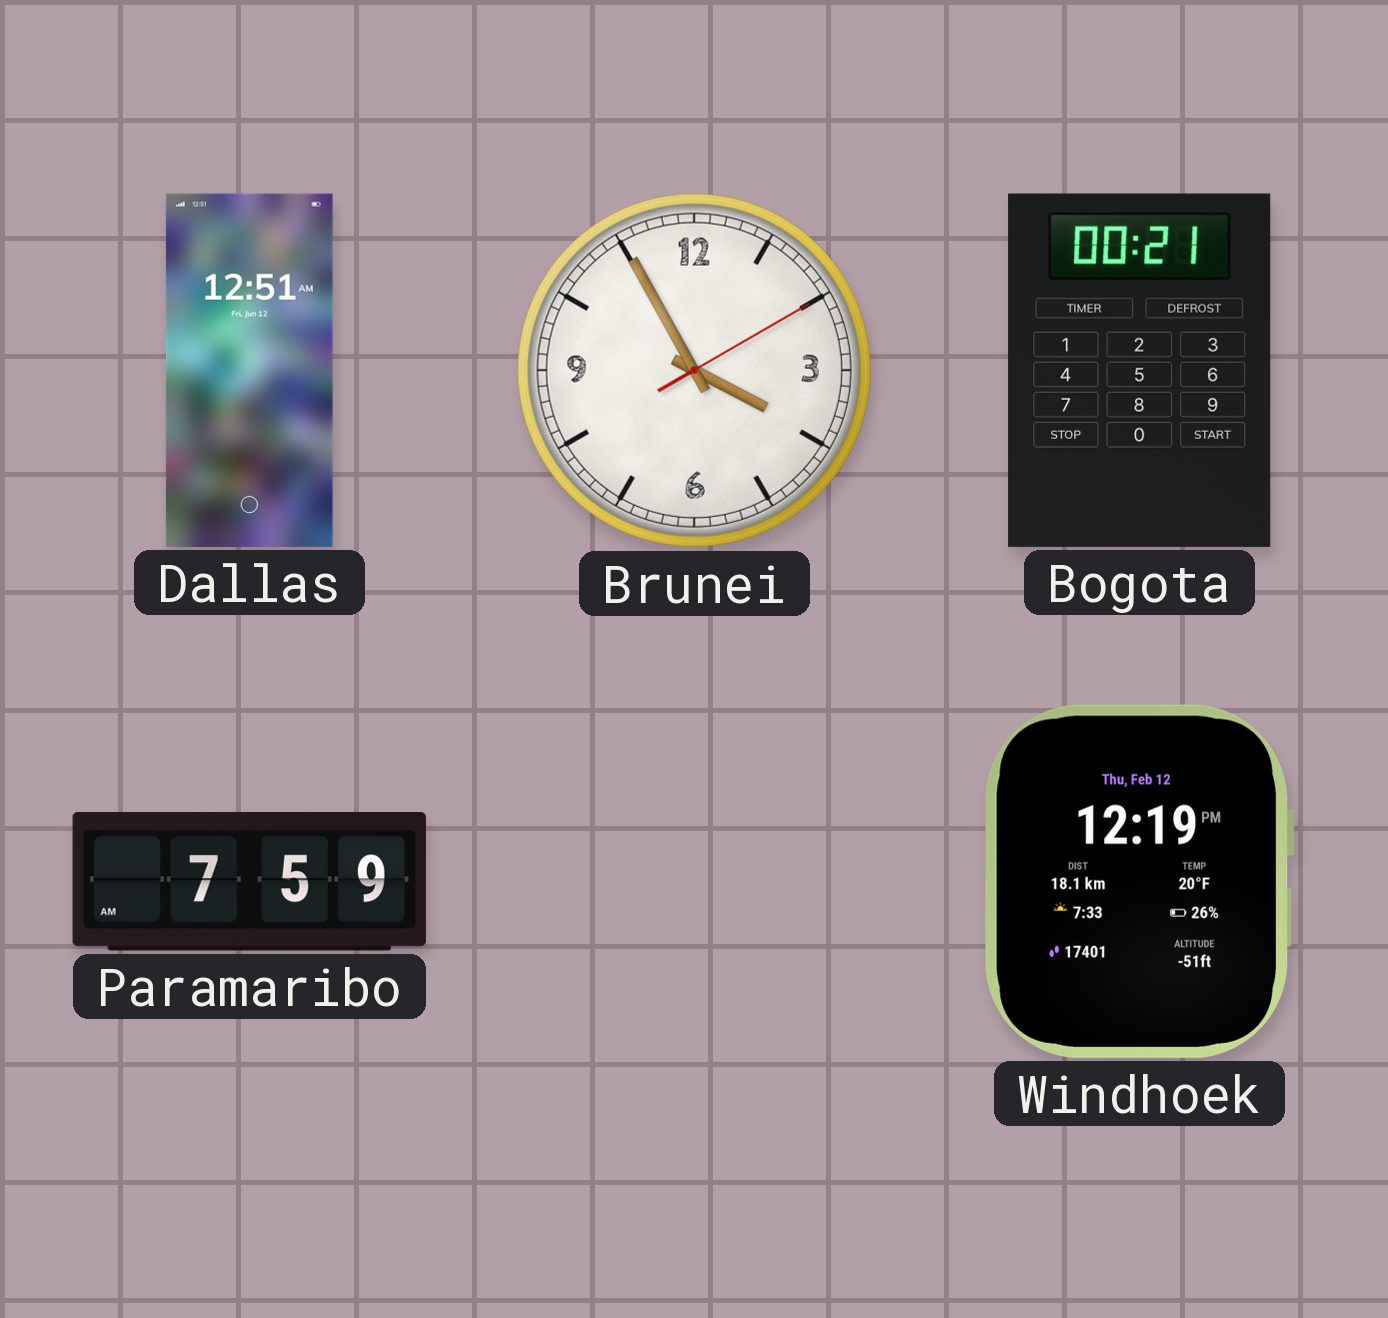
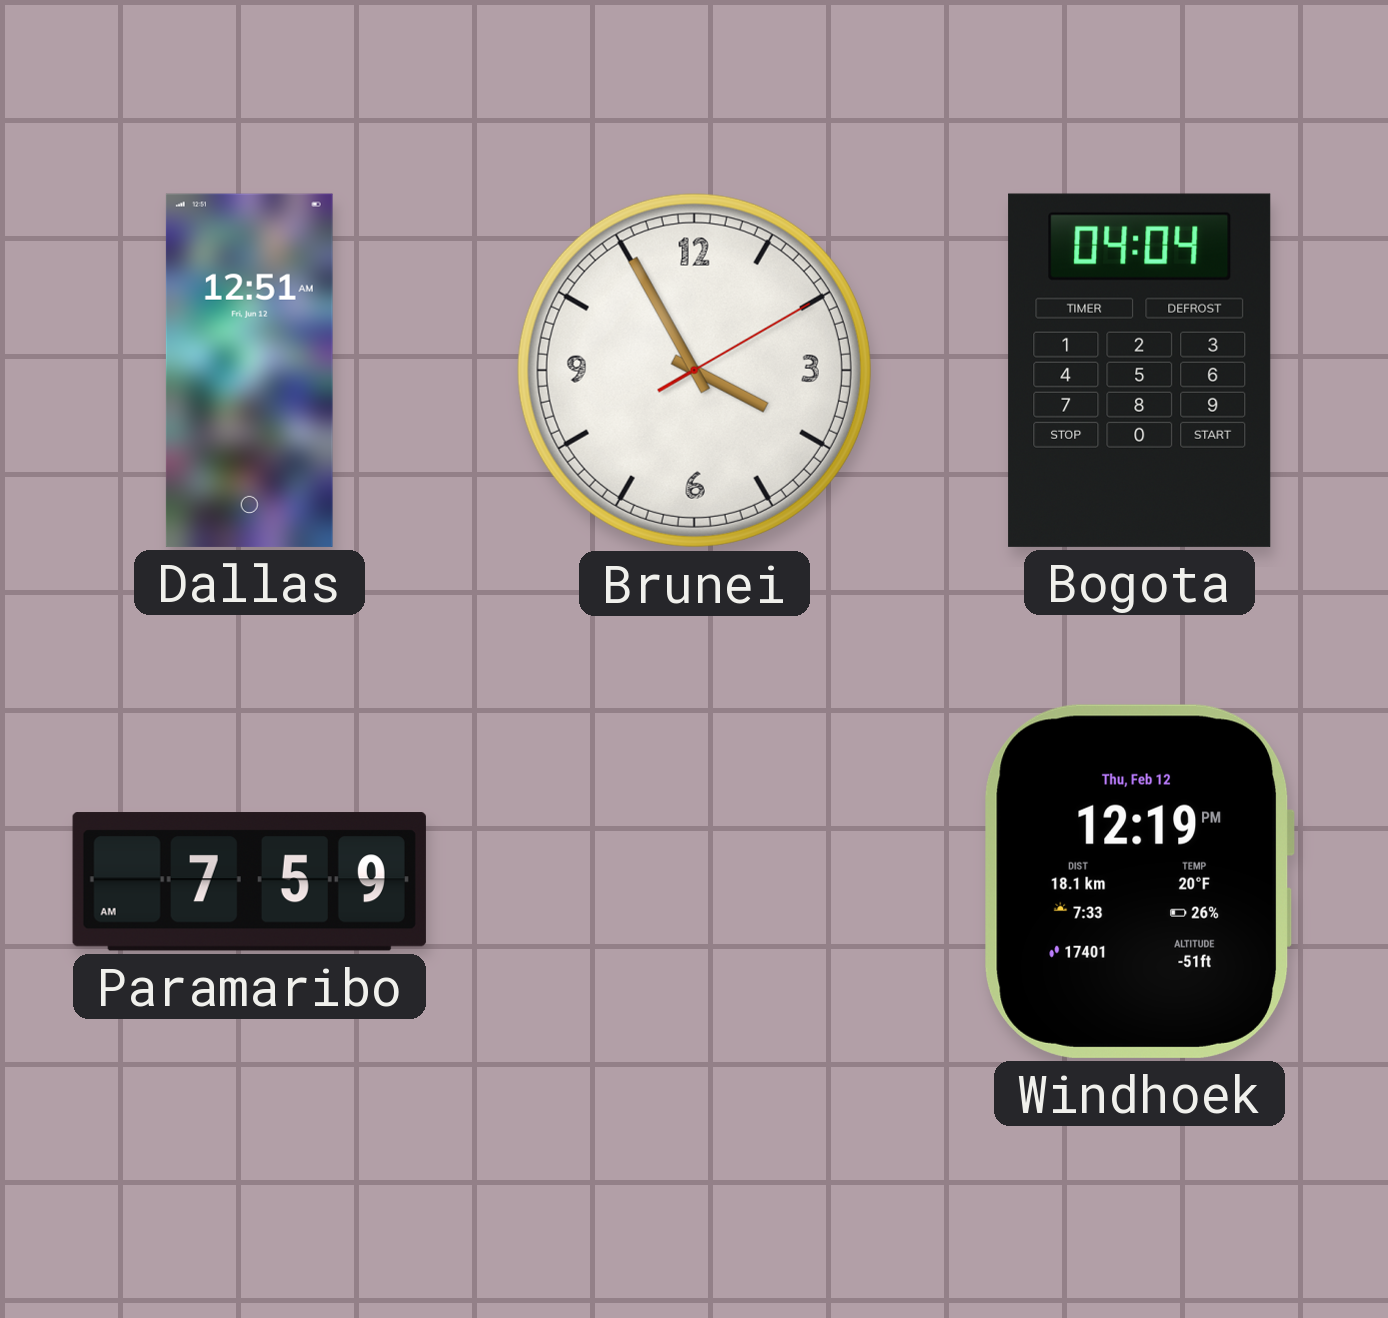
Bogota: 00:21 -> 04:04
